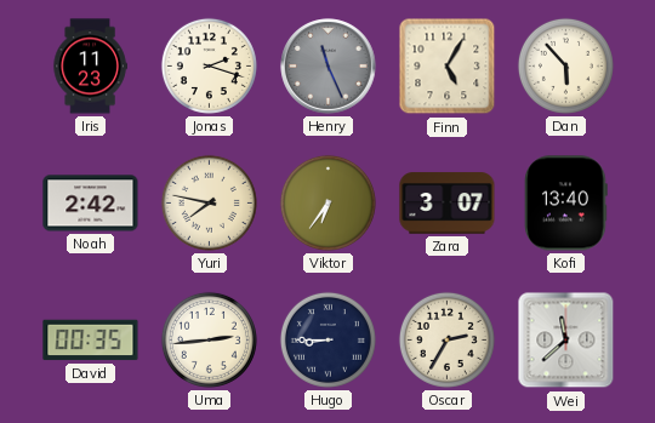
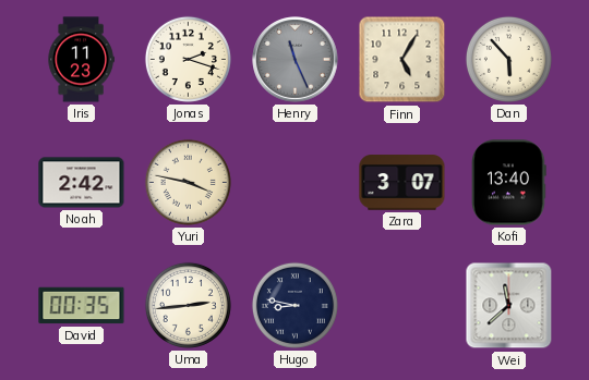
Yuri: 7:47 -> 3:47
Viktor: 6:36 -> none
Hugo: 8:45 -> 8:47
Oscar: 2:35 -> none
